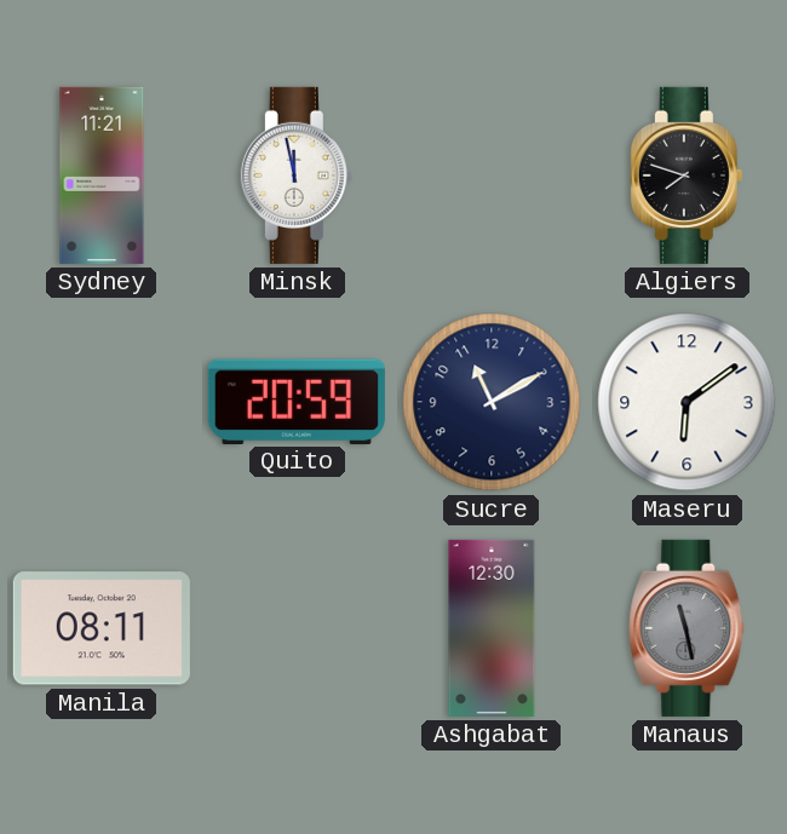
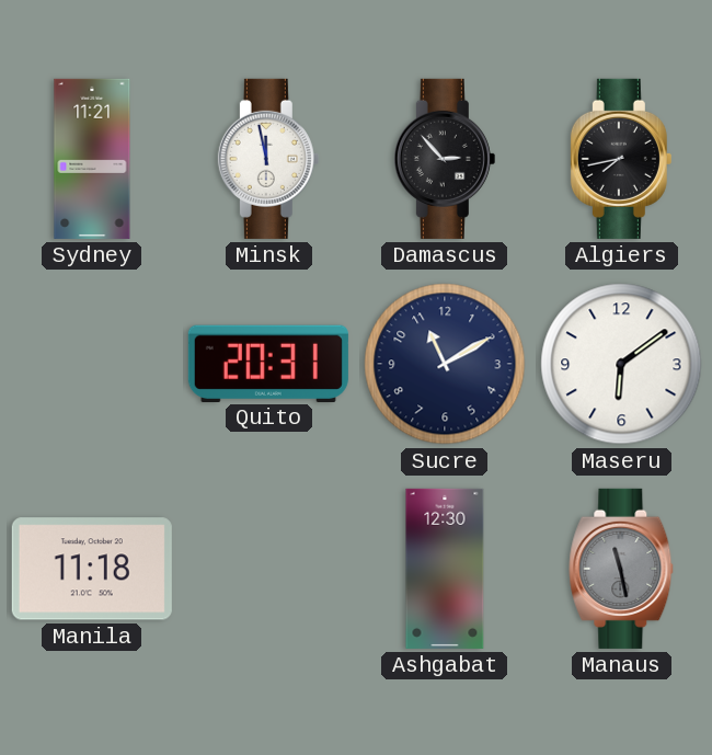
Damascus: none -> 2:53
Algiers: 7:48 -> 7:43
Quito: 20:59 -> 20:31
Manila: 08:11 -> 11:18
